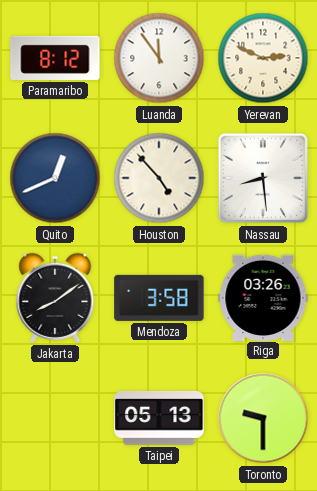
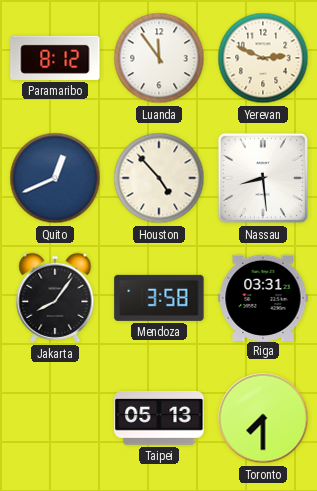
Jakarta: 8:09 -> 8:06
Riga: 03:26 -> 03:31
Toronto: 9:30 -> 7:30
